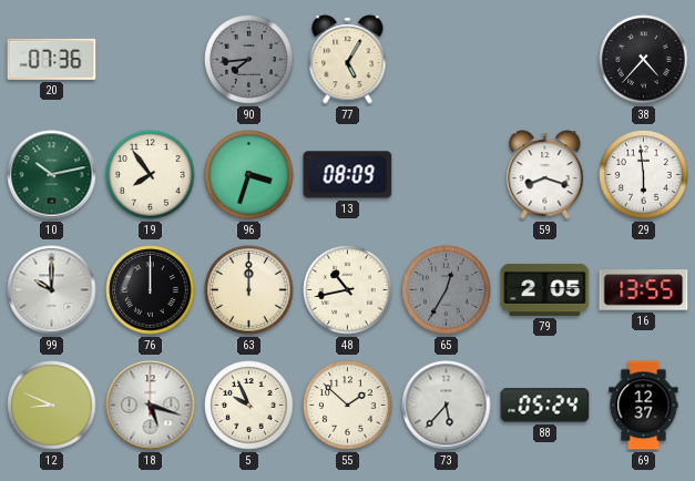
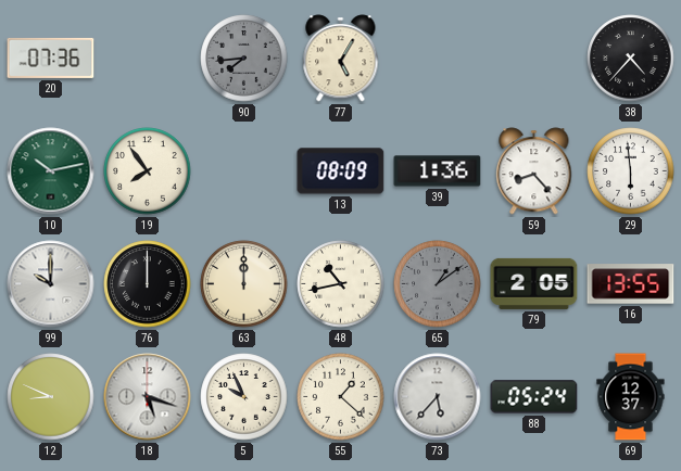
96: 3:33 -> none
39: none -> 1:36
59: 8:18 -> 8:23
65: 12:35 -> 1:09
55: 1:52 -> 1:22
